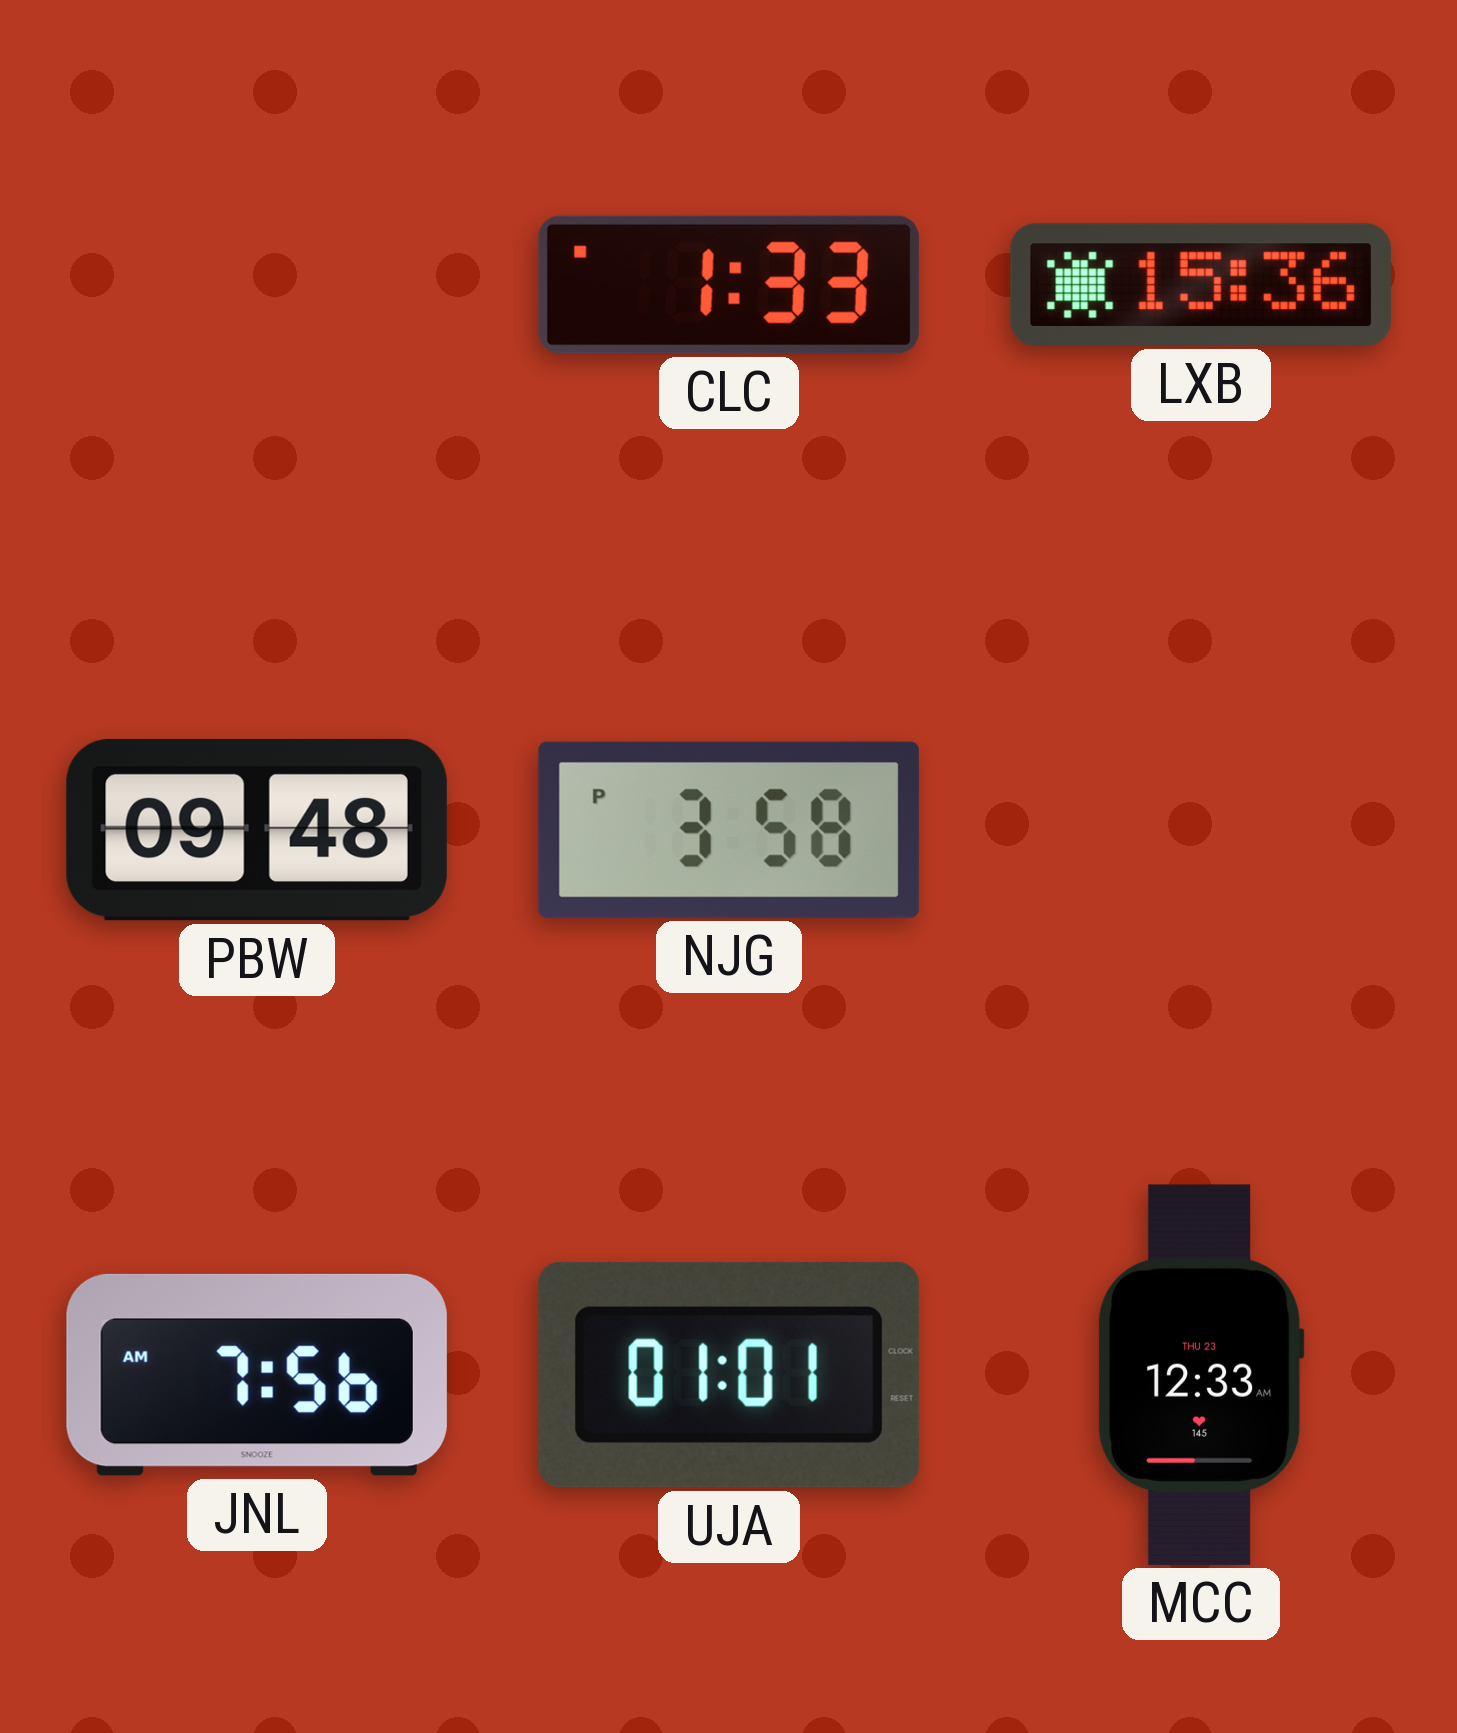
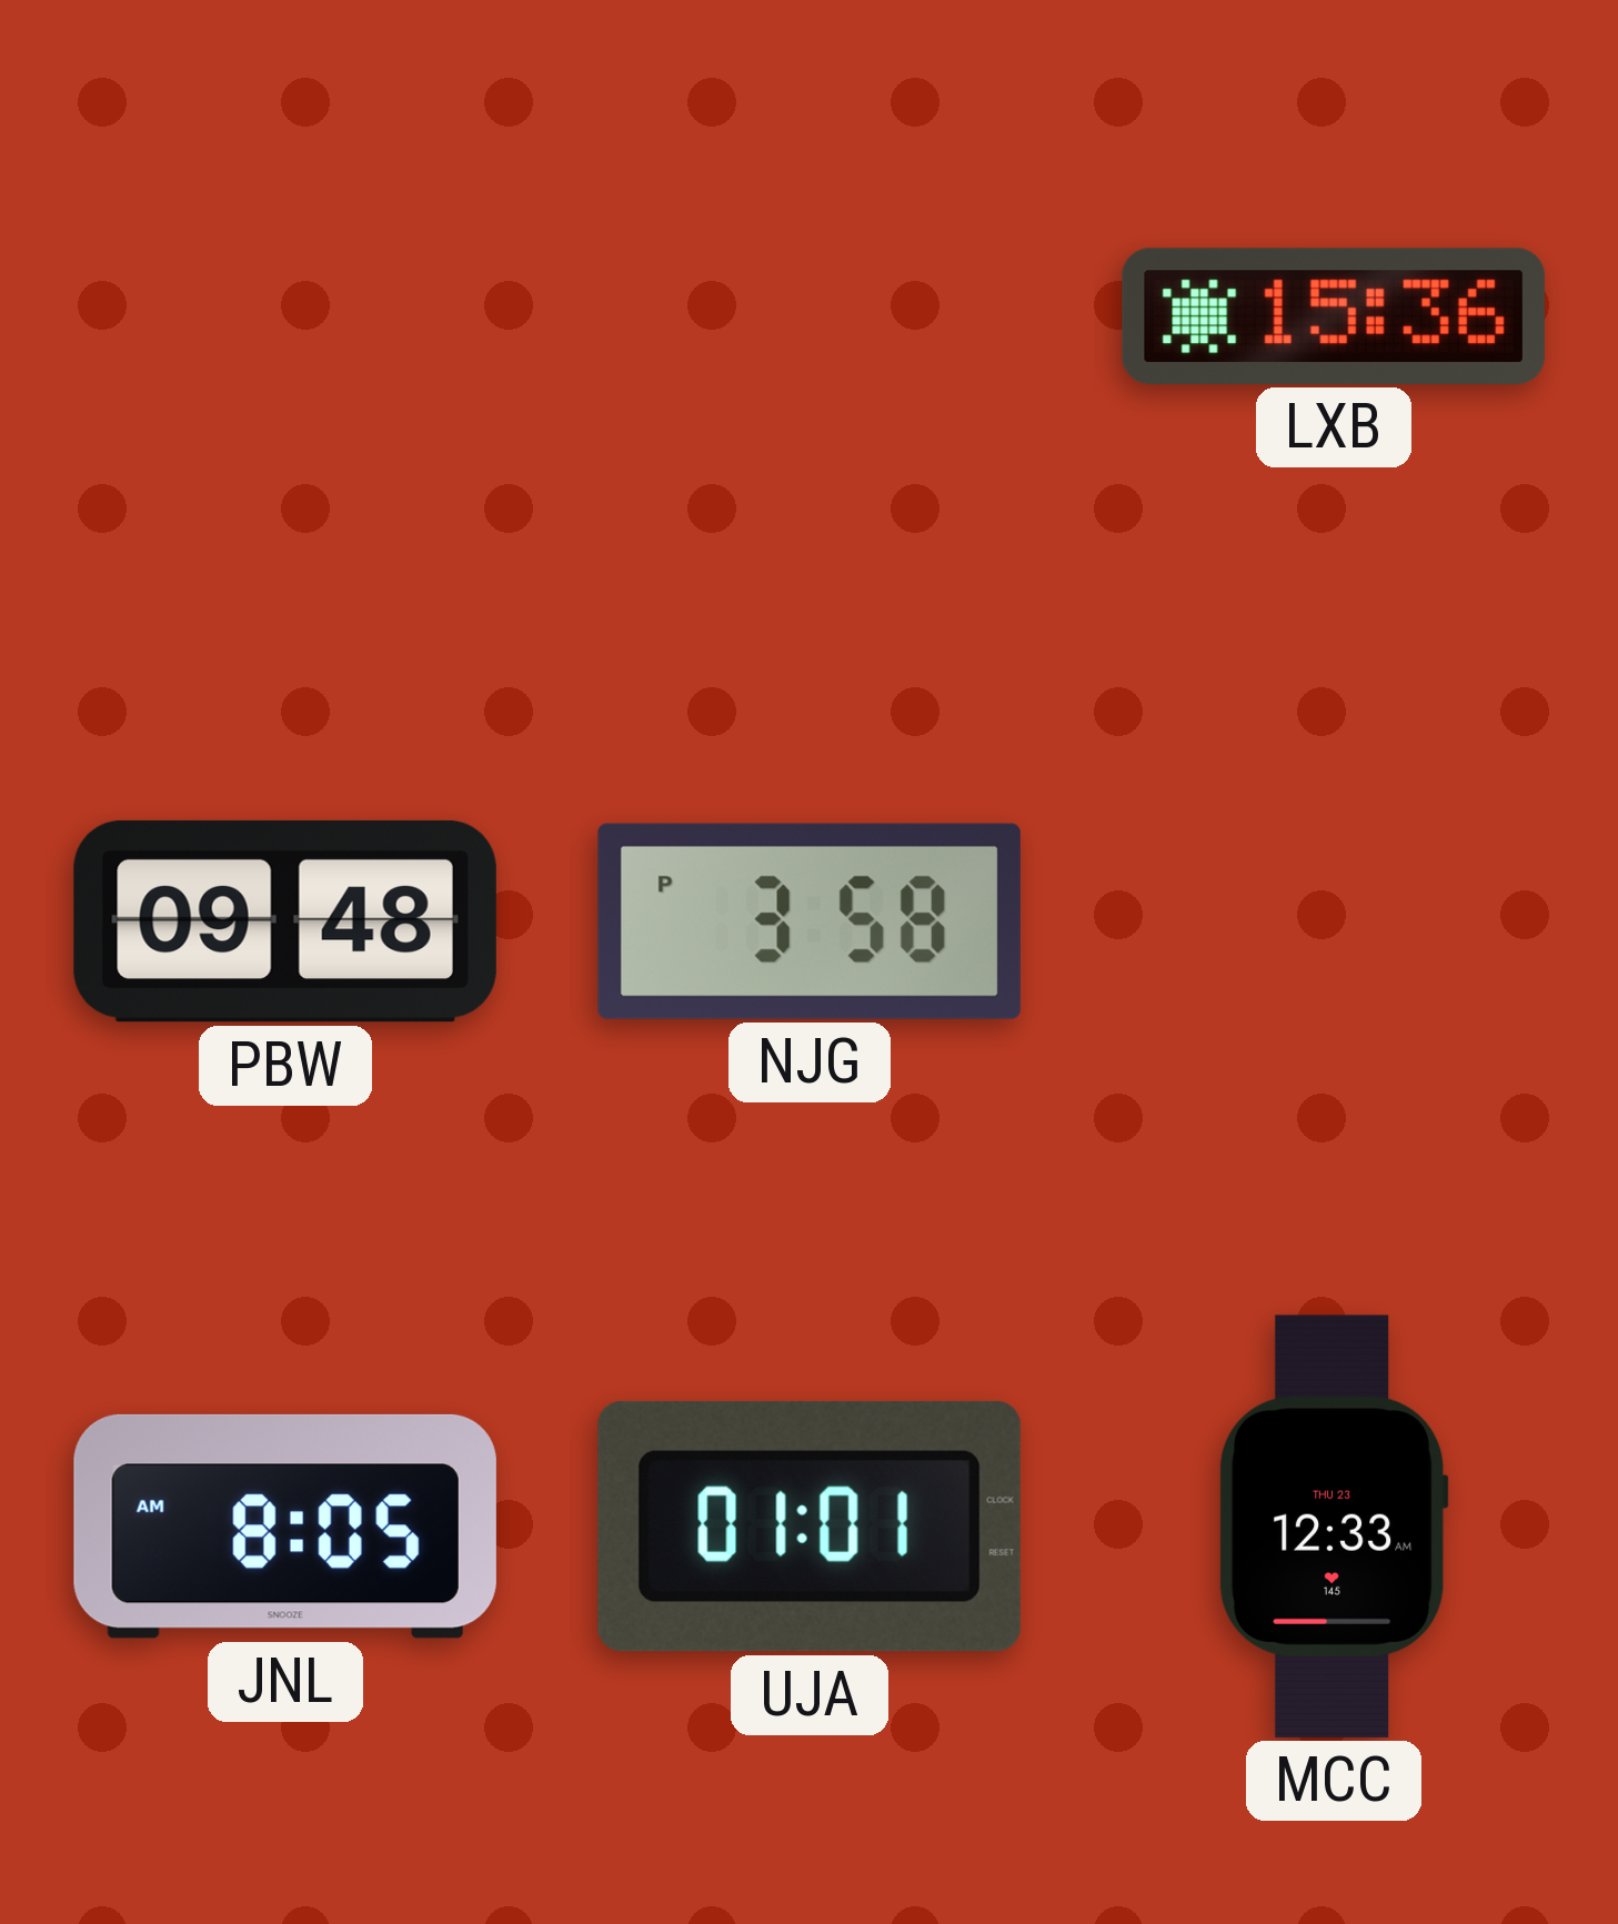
CLC: 1:33 -> none
JNL: 7:56 -> 8:05
